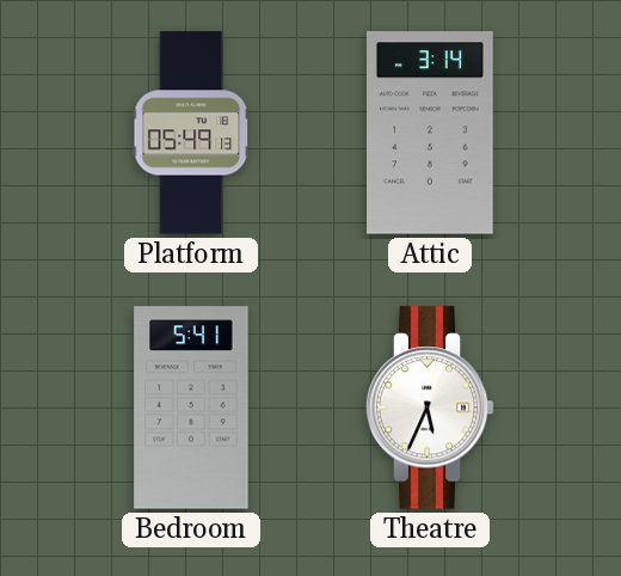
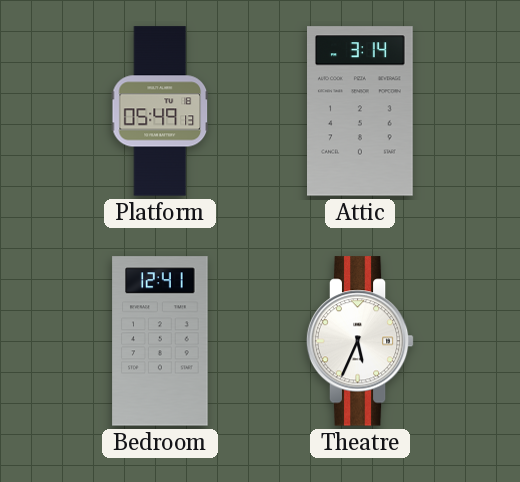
Bedroom: 5:41 -> 12:41
